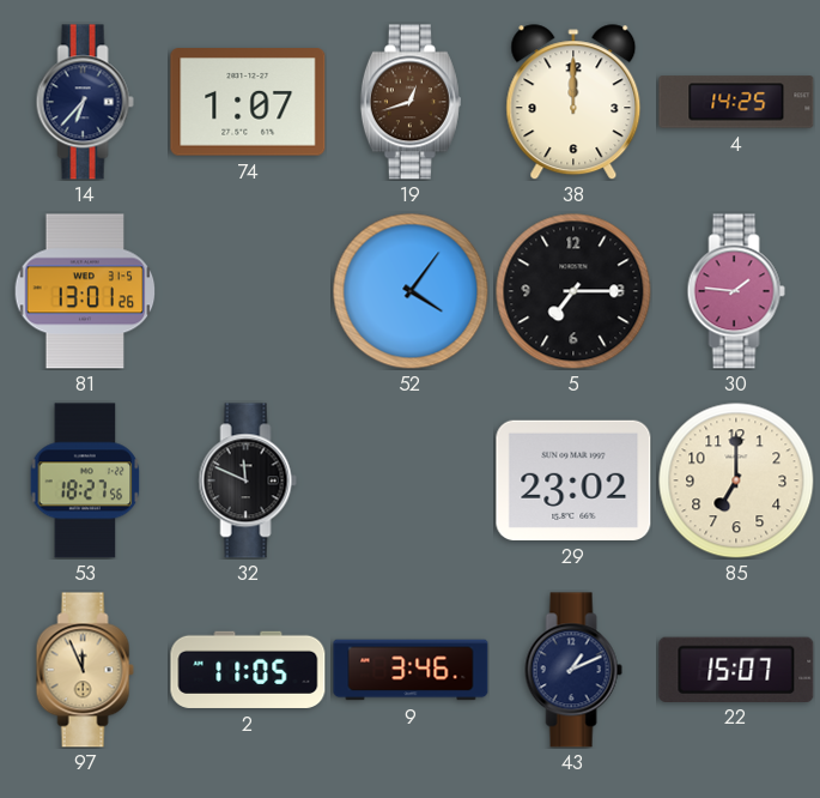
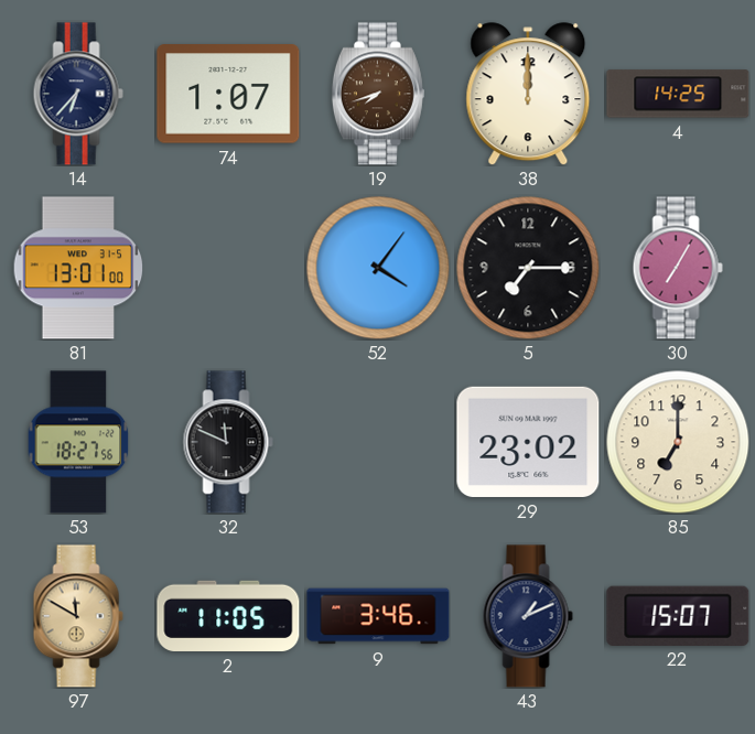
19: 12:42 -> 7:42
81: 13:01:26 -> 13:01:00
30: 1:46 -> 7:05
97: 11:56 -> 11:50
